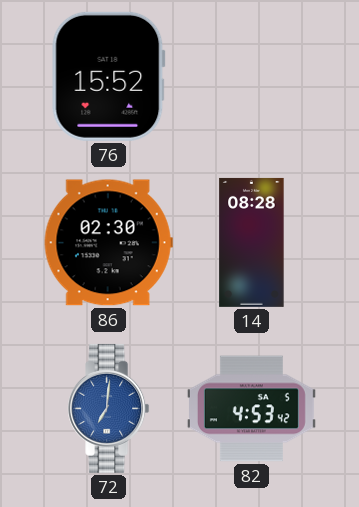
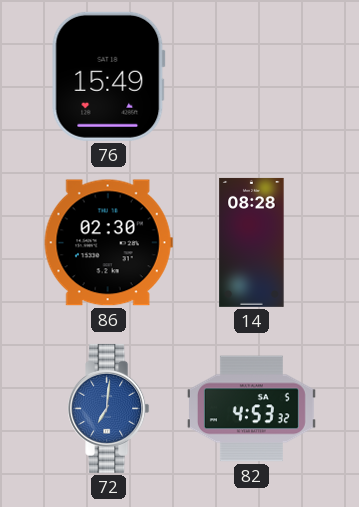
76: 15:52 -> 15:49
82: 4:53:42 -> 4:53:32
